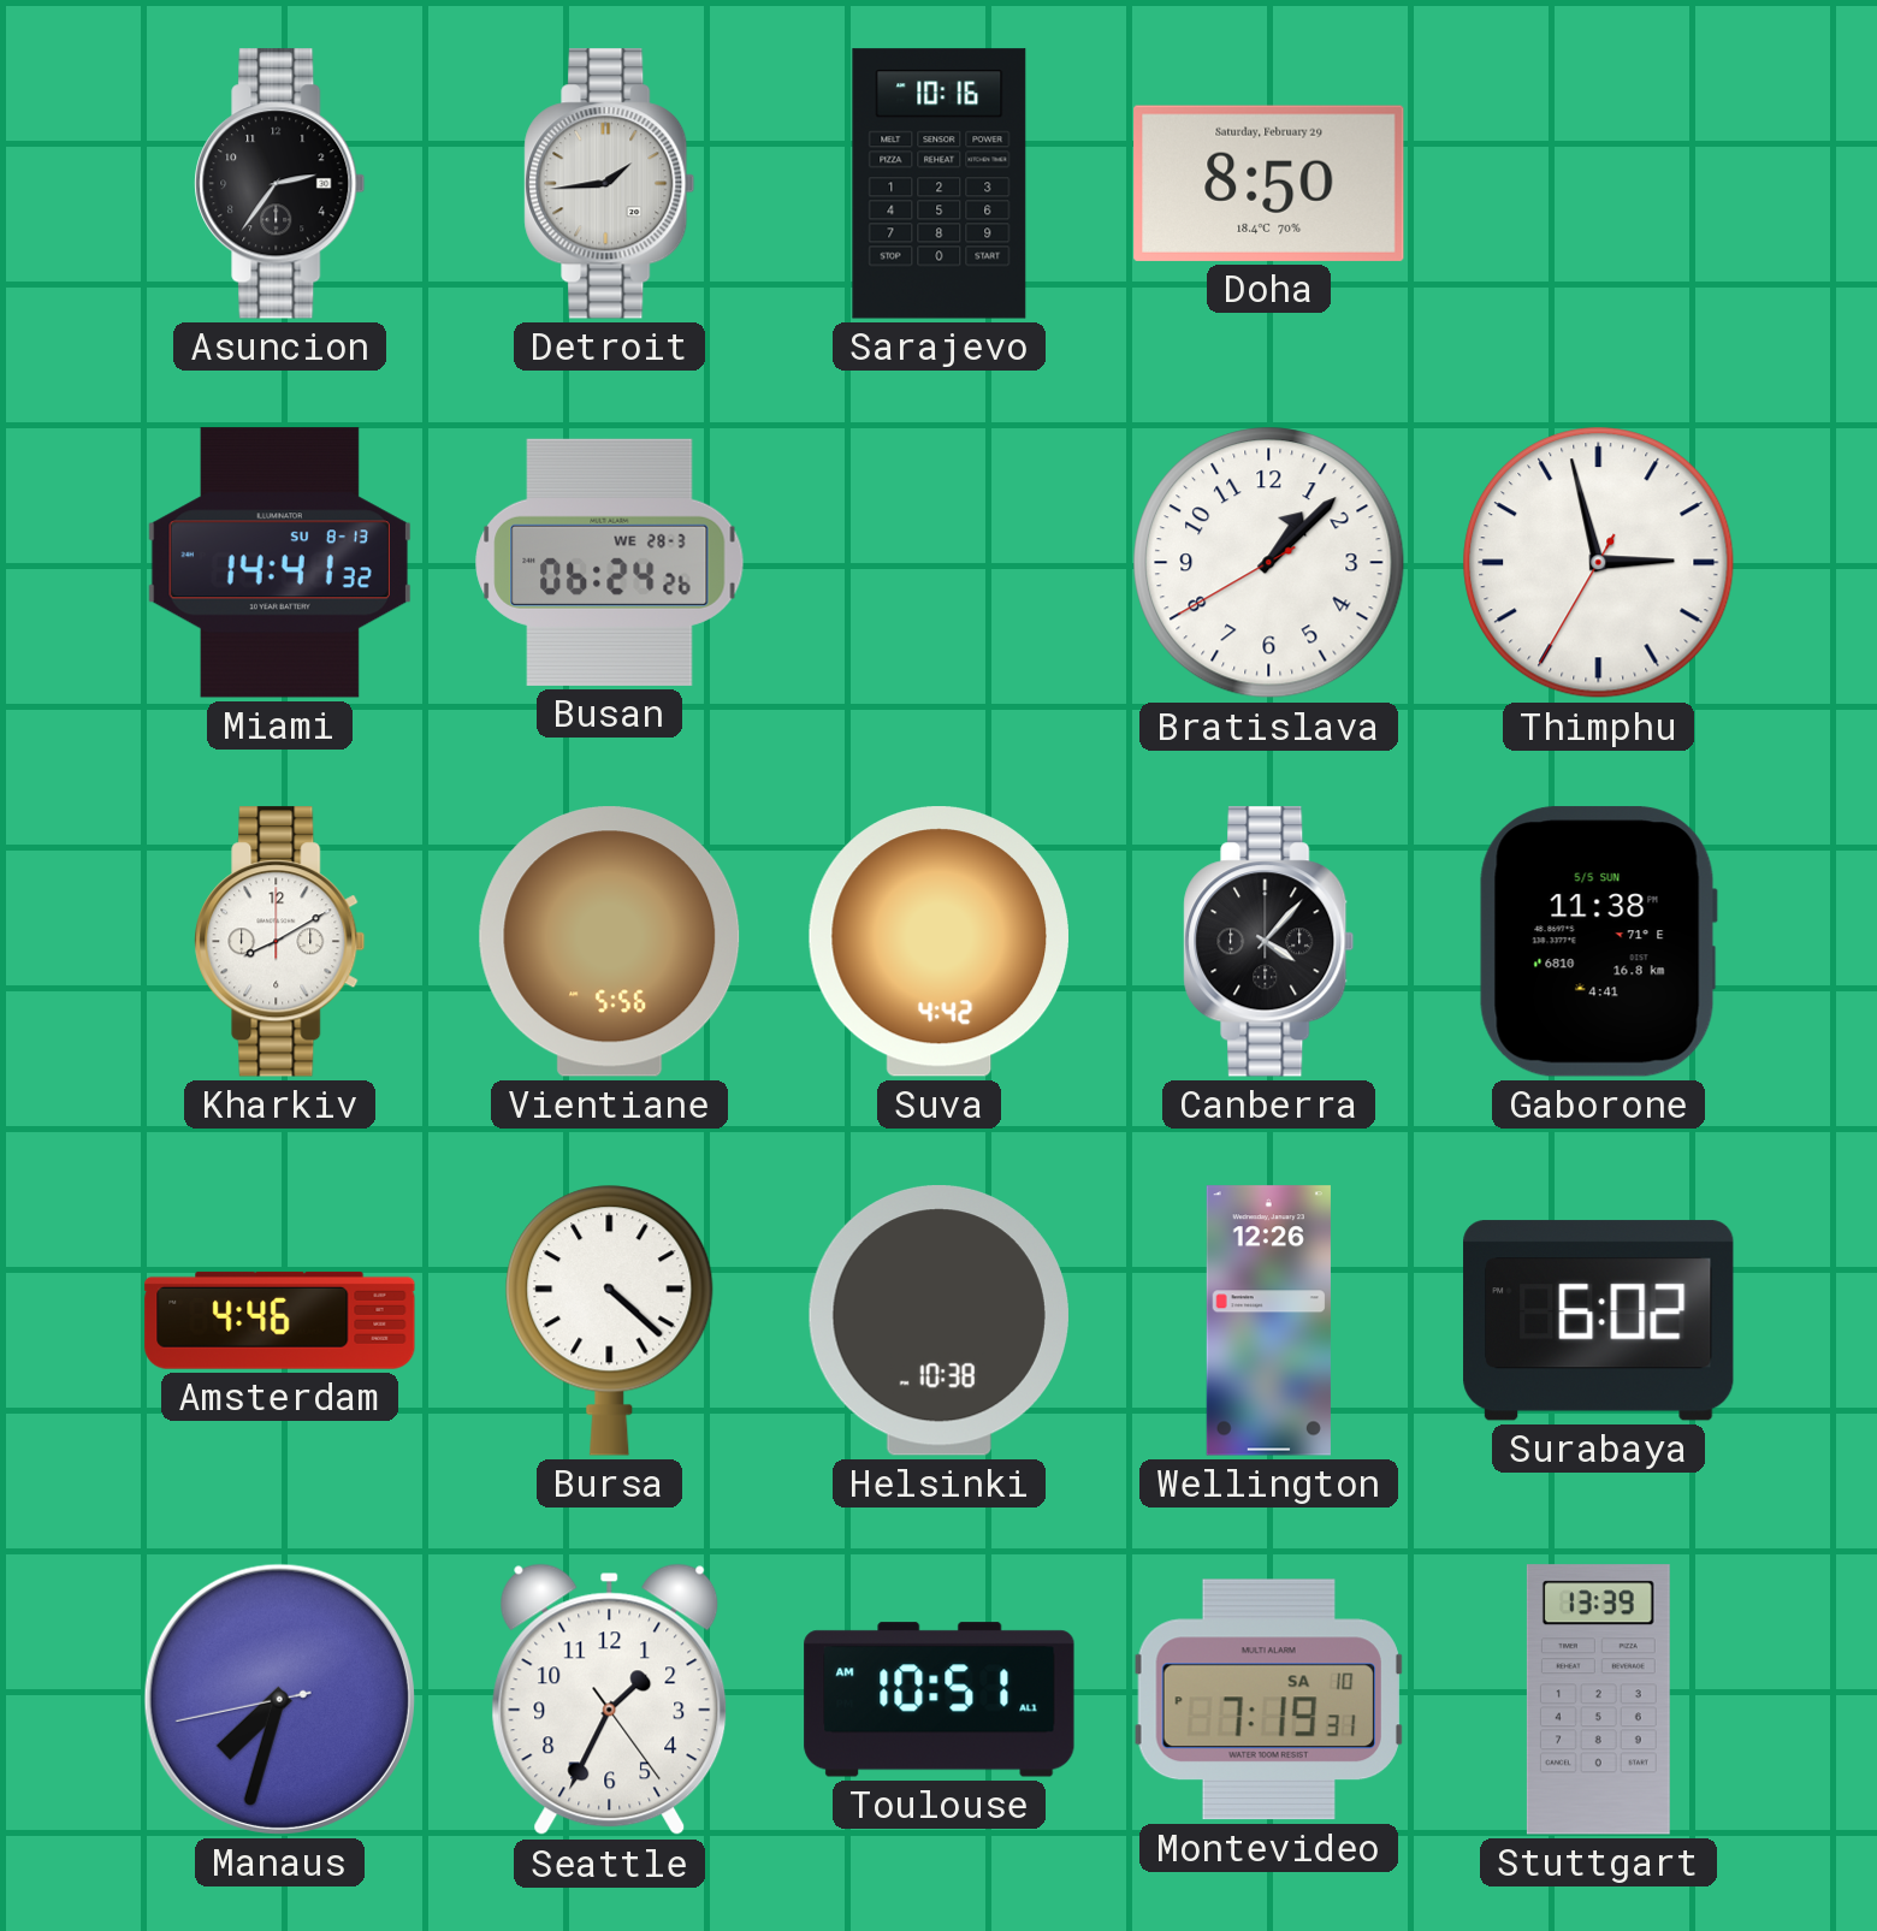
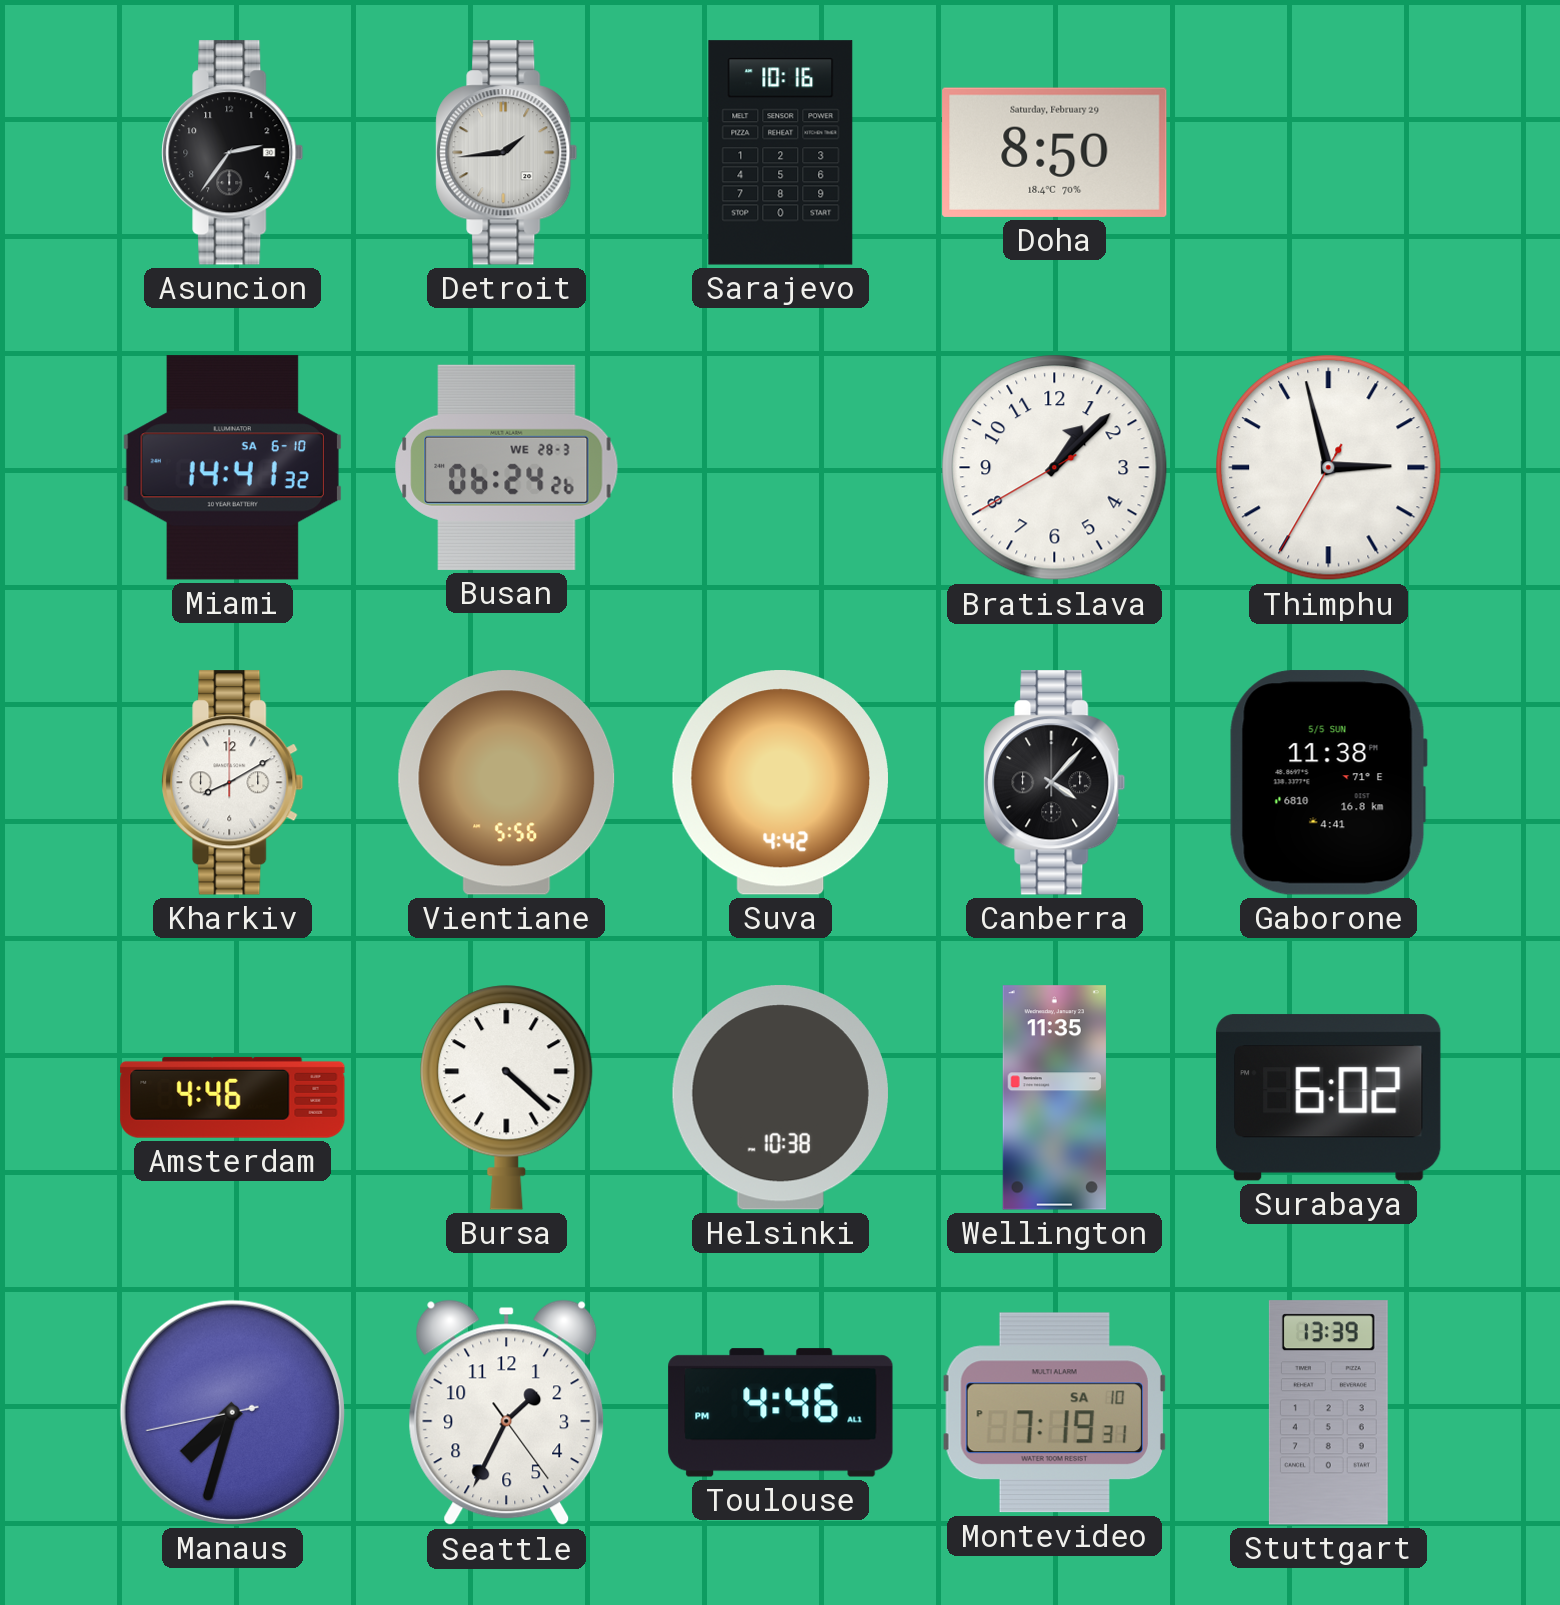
Miami date: SU 8-13 -> SA 6-10
Wellington: 12:26 -> 11:35
Toulouse: 10:51 -> 4:46
